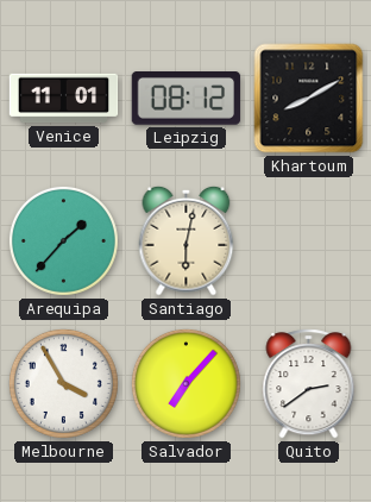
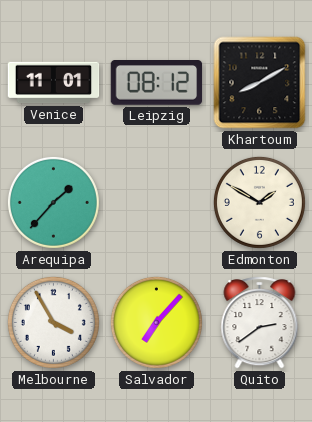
Santiago: 6:02 -> none
Edmonton: none -> 1:50
